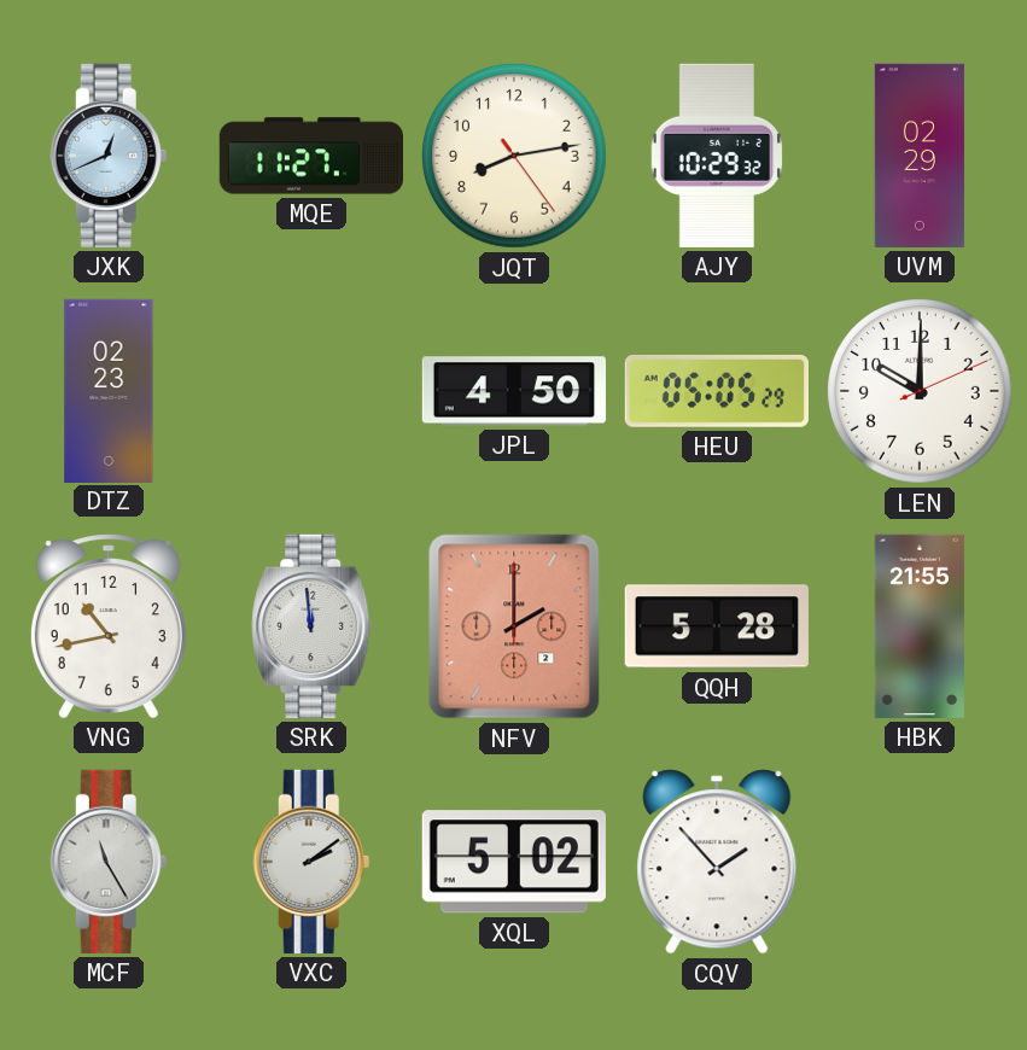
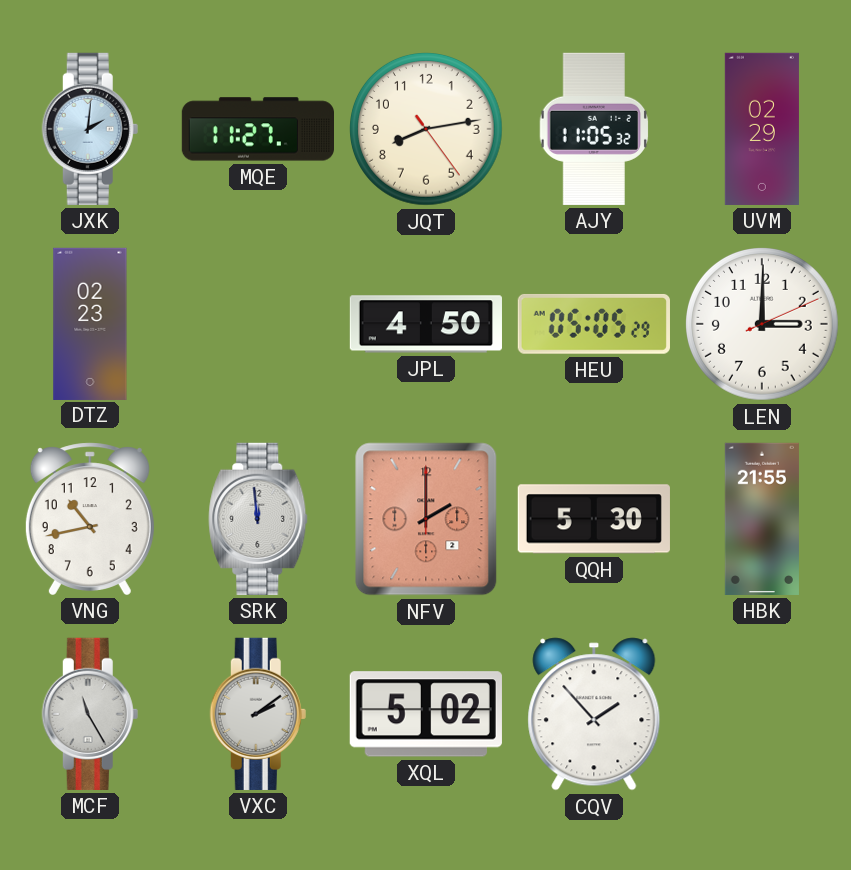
JXK: 12:41 -> 2:01
AJY: 10:29 -> 11:05
LEN: 10:00 -> 3:00
QQH: 5:28 -> 5:30
